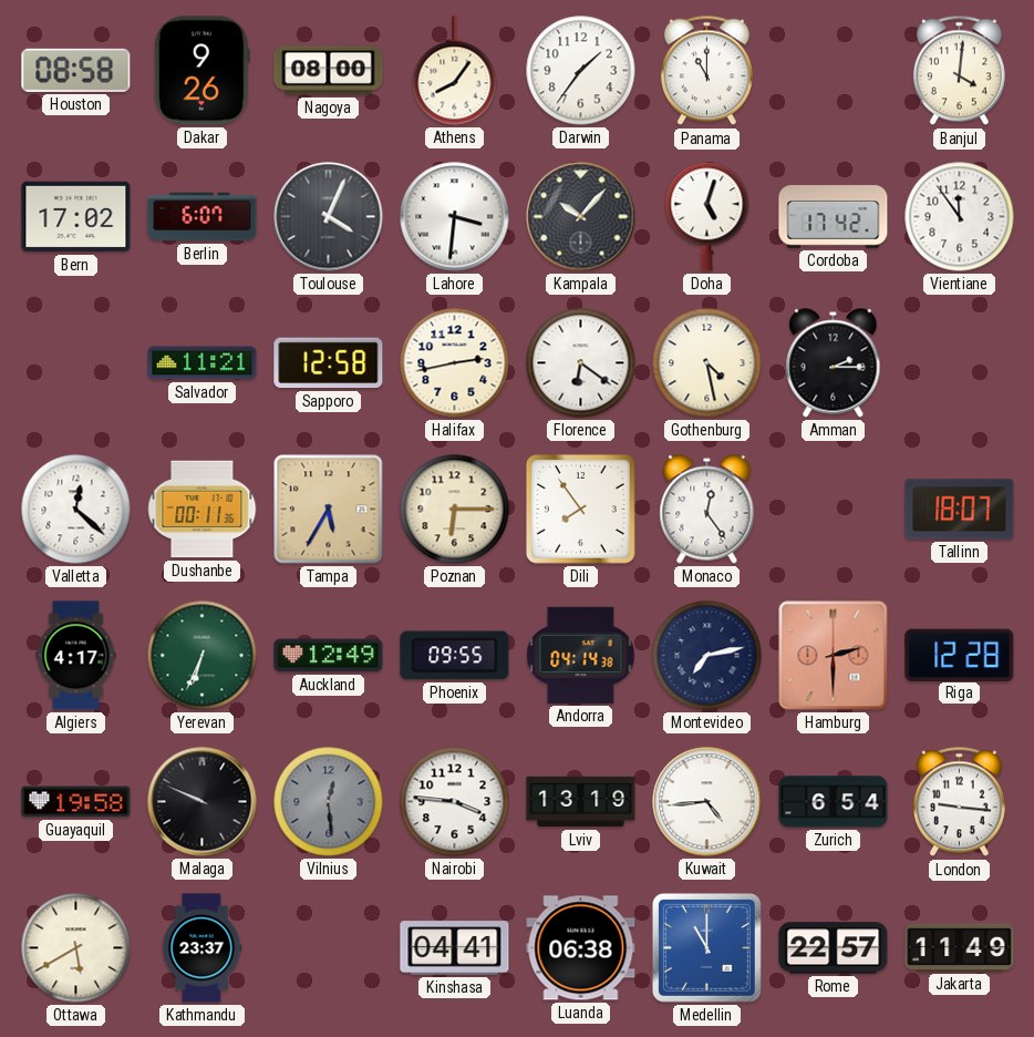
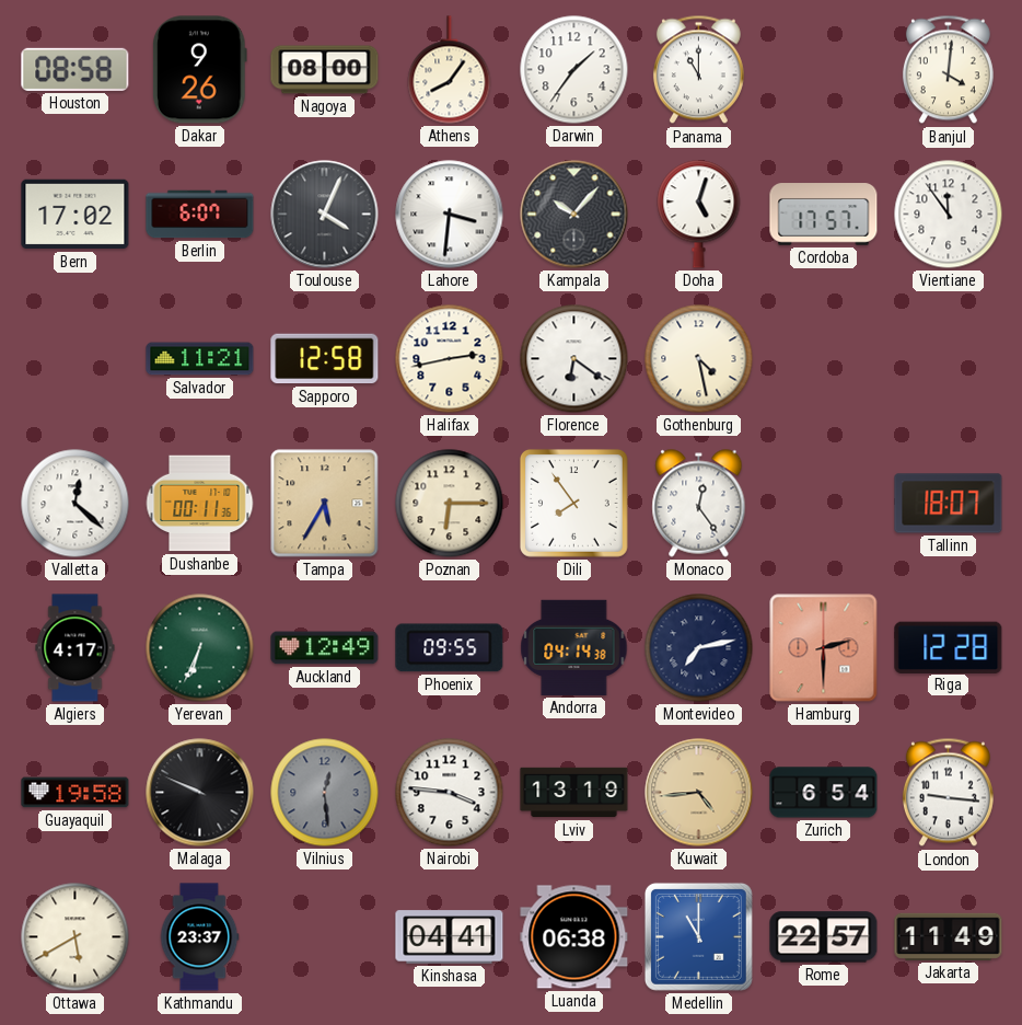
Cordoba: 17:42 -> 17:57
Amman: 2:15 -> none
Kuwait dial: white -> champagne
